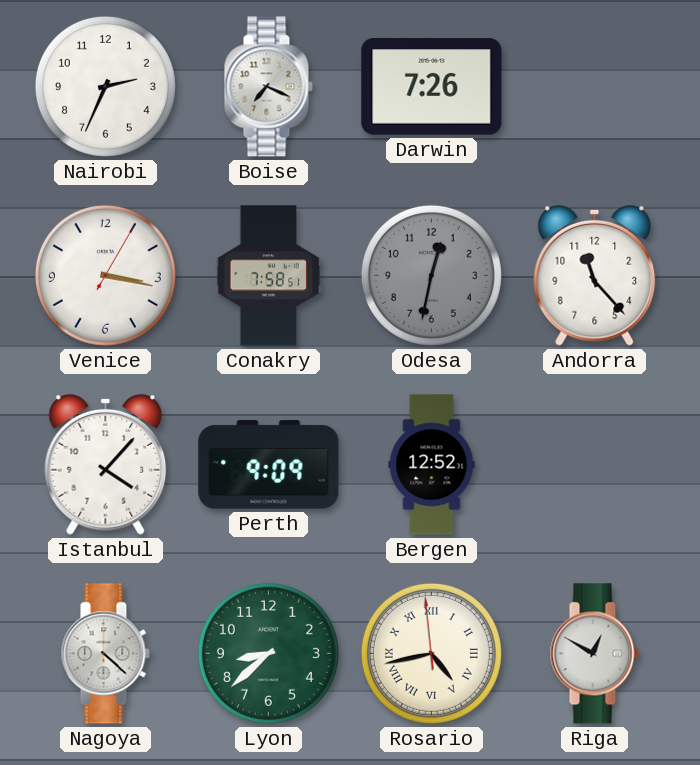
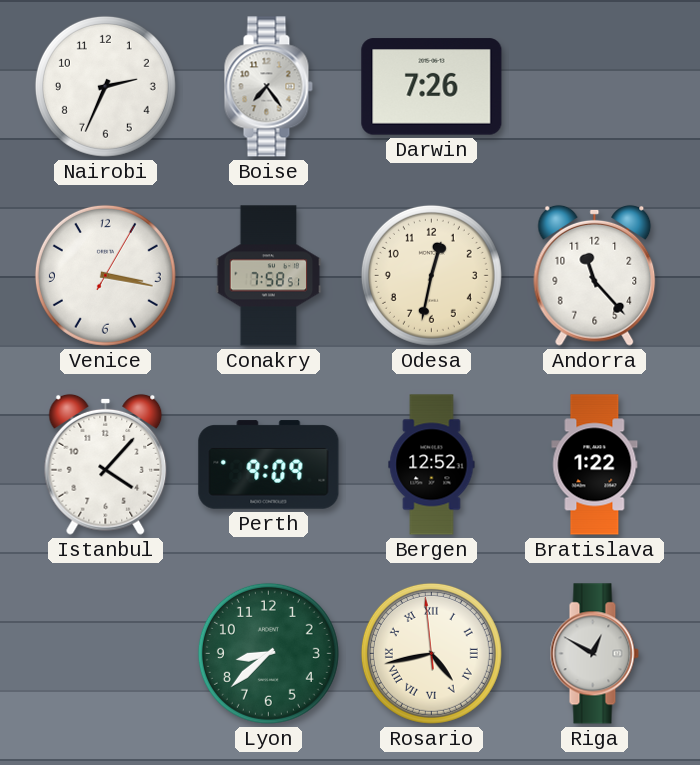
Boise: 7:19 -> 7:24
Odesa dial: grey -> cream
Bratislava: none -> 1:22
Nagoya: 4:22 -> none
